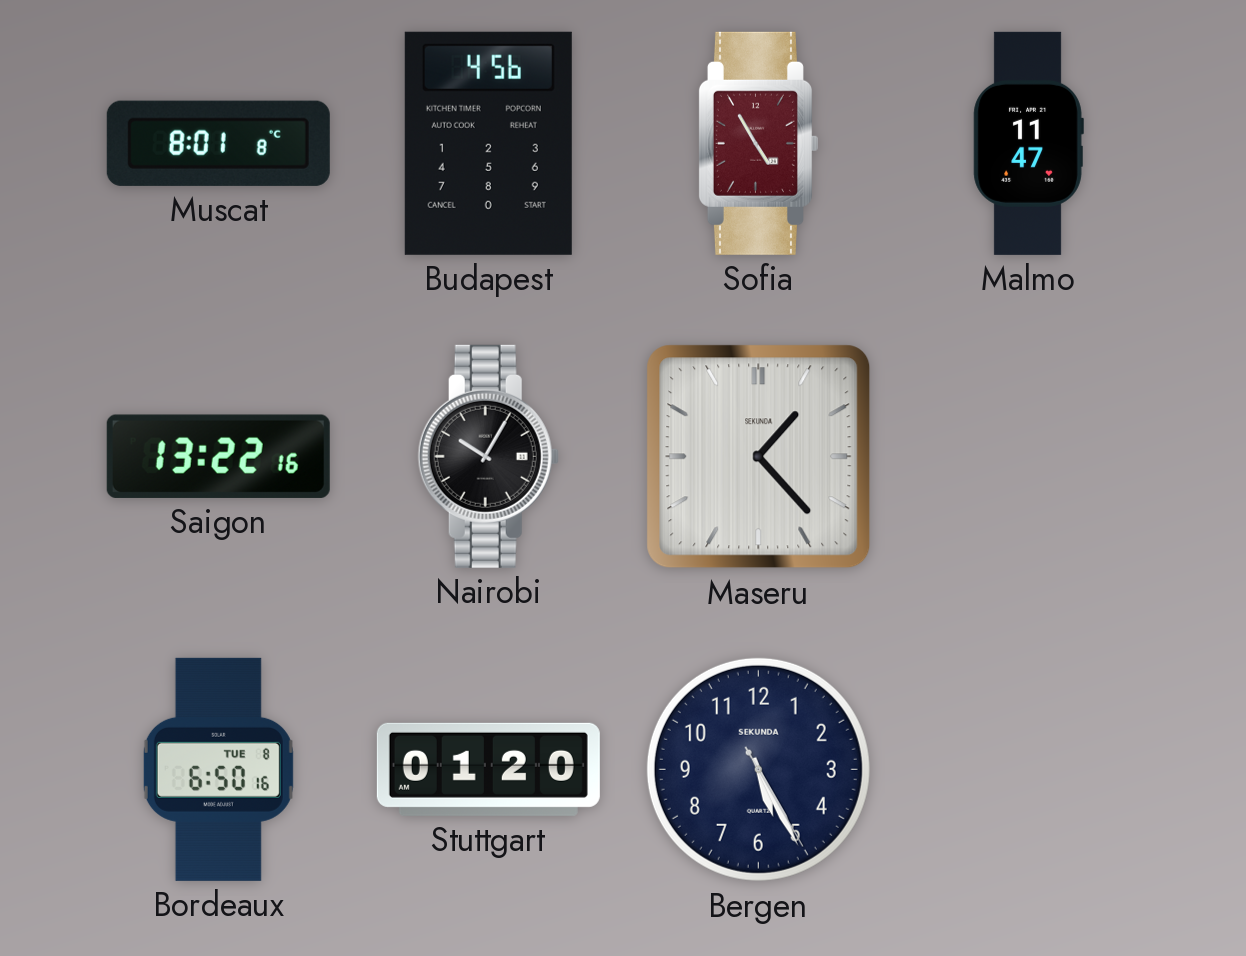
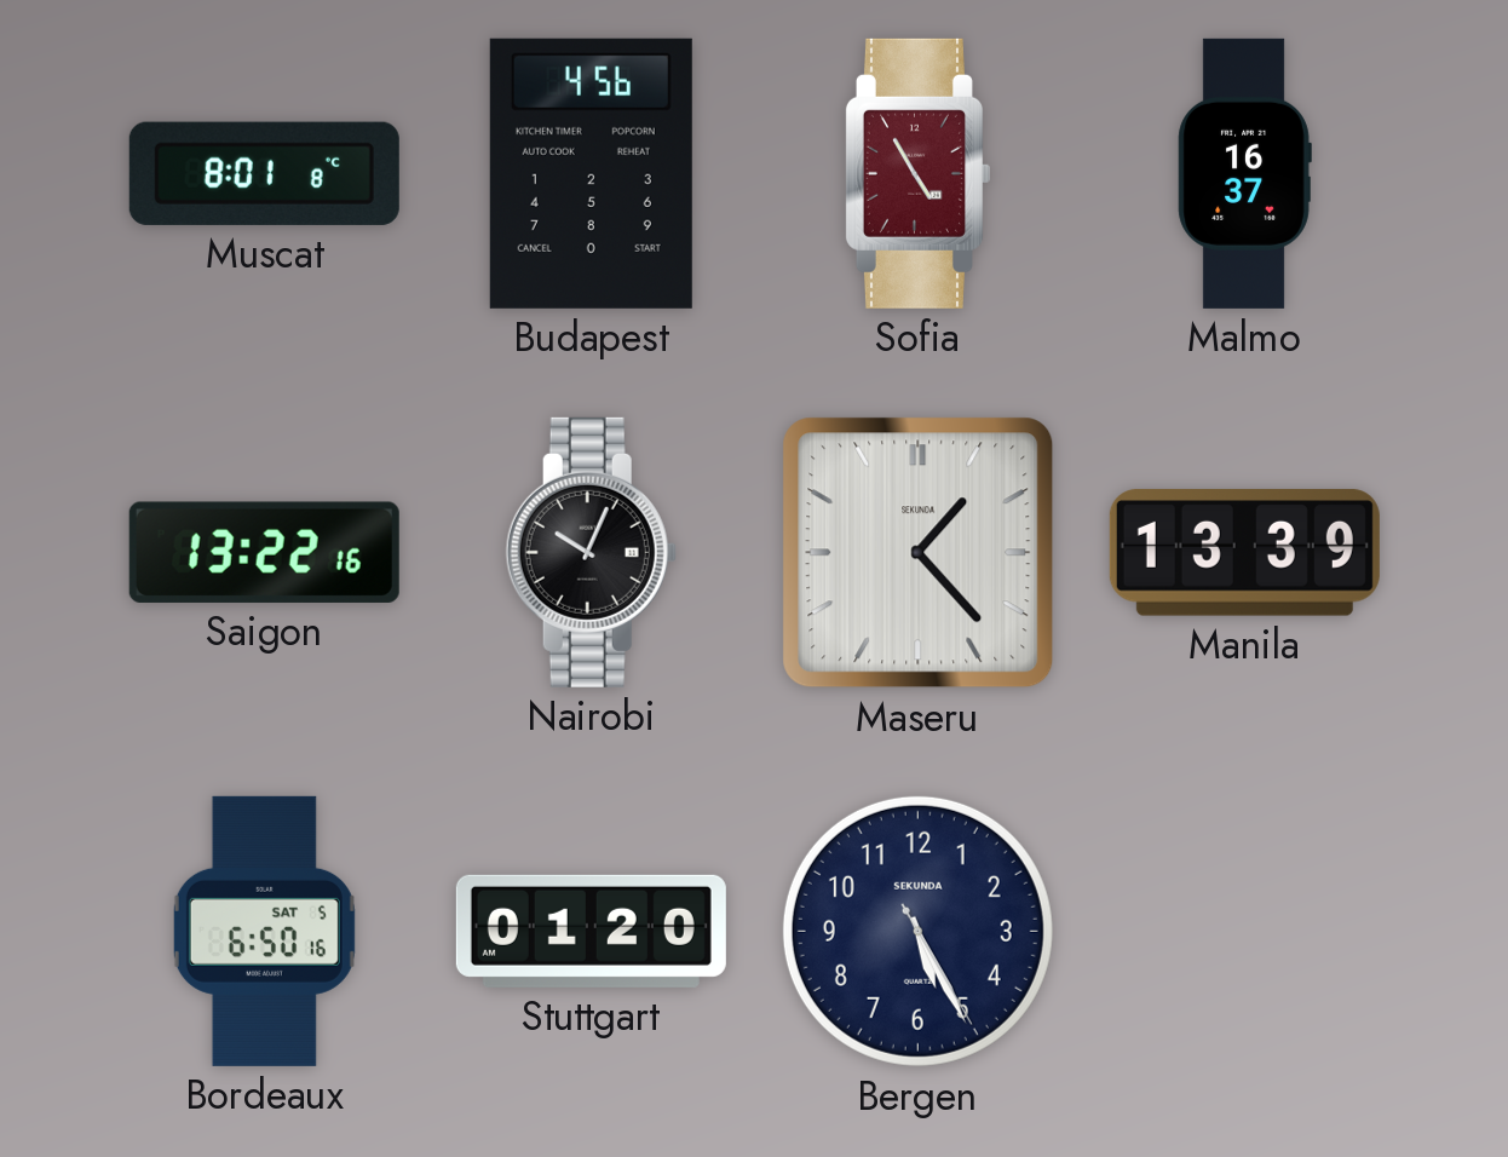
Malmo: 11:47 -> 16:37
Nairobi: 10:05 -> 10:04
Manila: none -> 13:39
Bordeaux date: TUE 8 -> SAT 5
